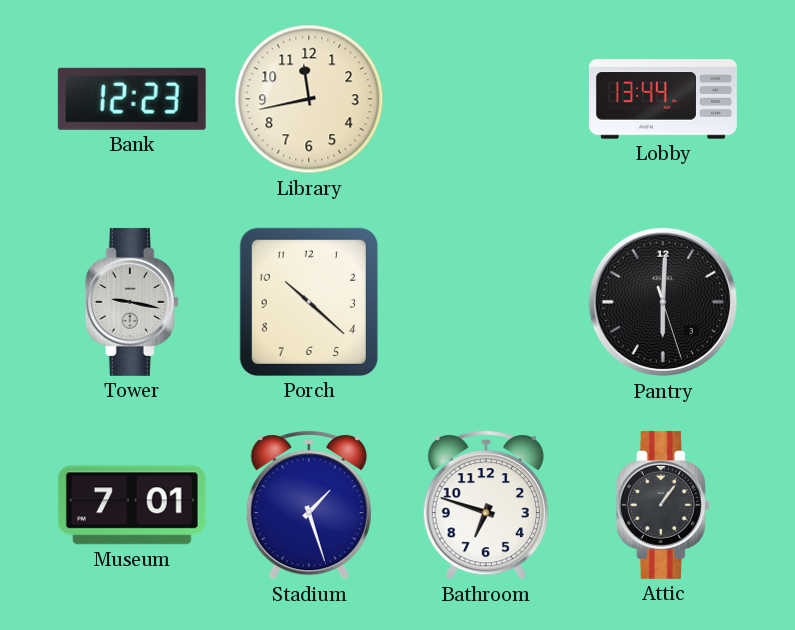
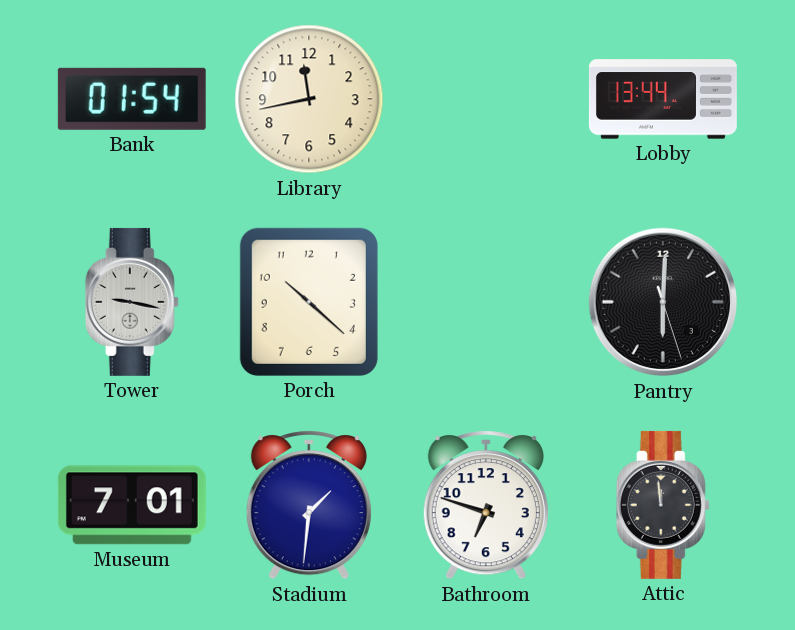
Bank: 12:23 -> 01:54
Stadium: 1:27 -> 1:31
Attic: 1:06 -> 11:59
